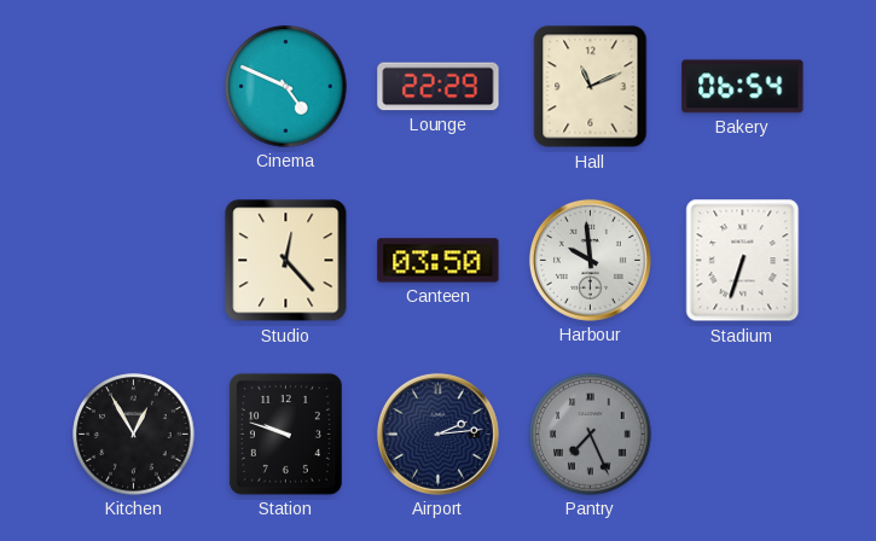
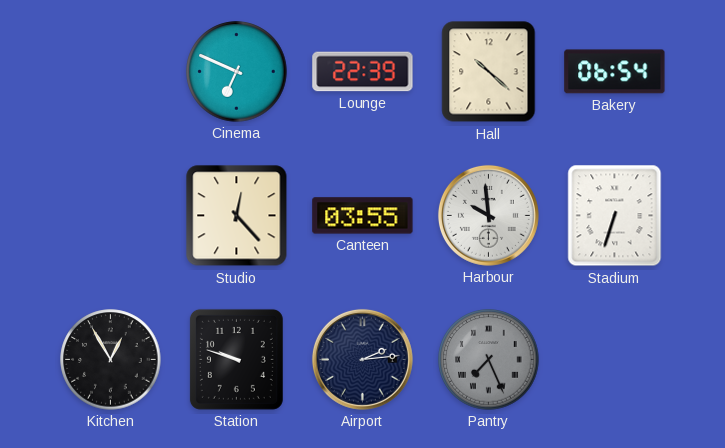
Cinema: 4:49 -> 6:49
Lounge: 22:29 -> 22:39
Hall: 11:11 -> 10:22
Canteen: 03:50 -> 03:55
